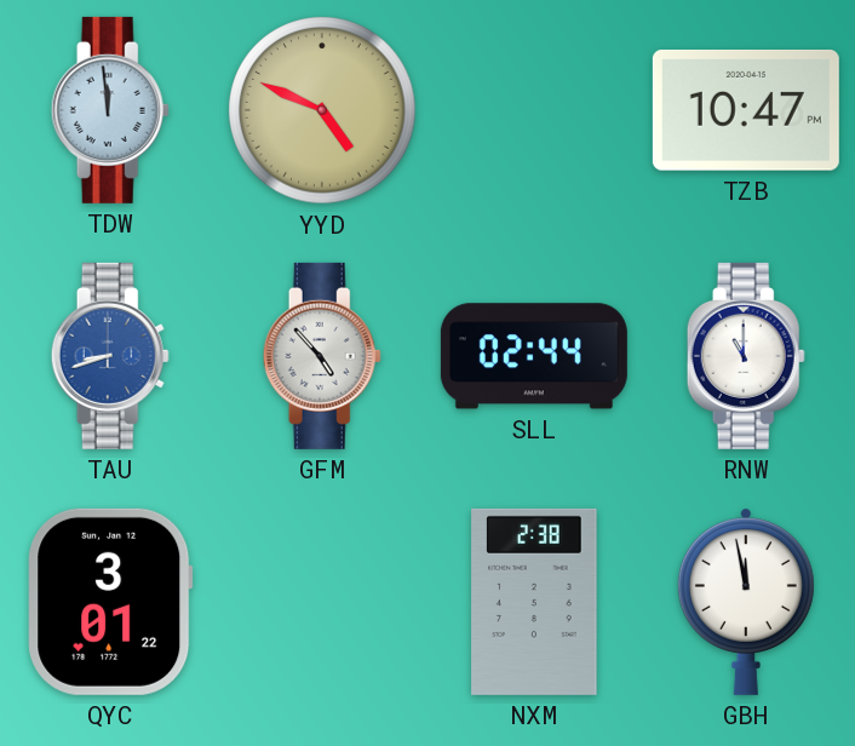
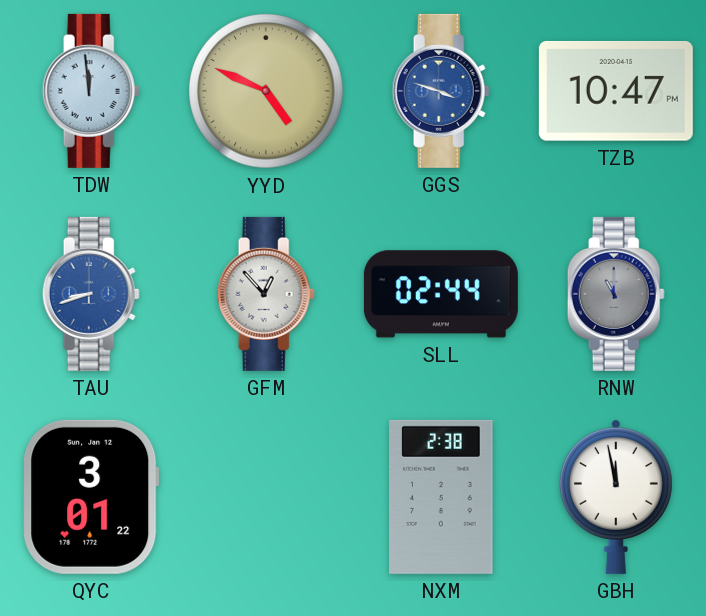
GGS: none -> 3:48
GFM: 4:53 -> 12:53
RNW dial: white -> grey
